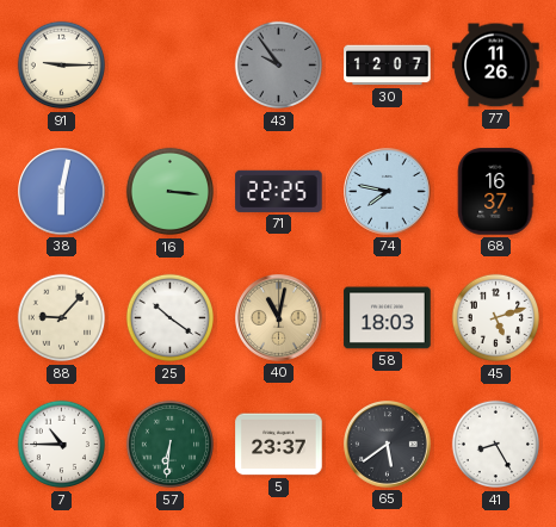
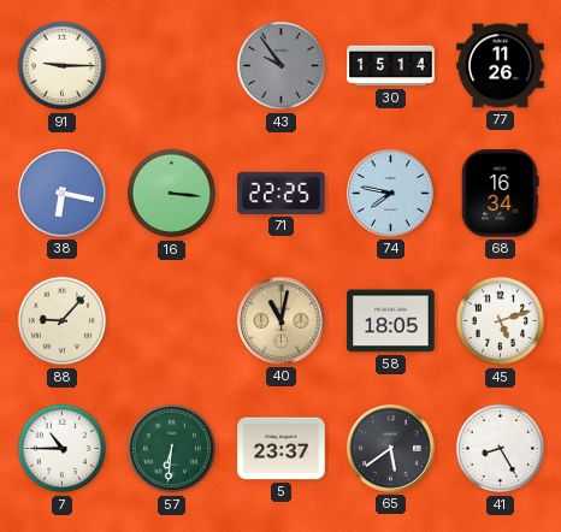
30: 12:07 -> 15:14
38: 6:02 -> 6:17
68: 16:37 -> 16:34
25: 10:21 -> none
58: 18:03 -> 18:05
